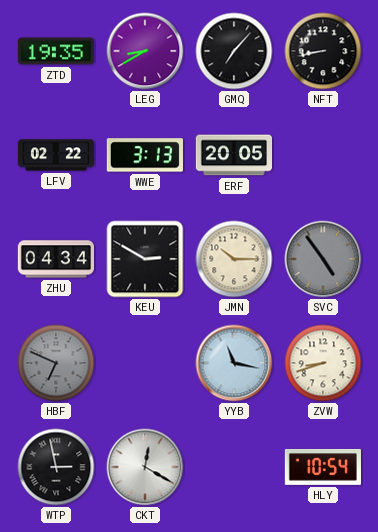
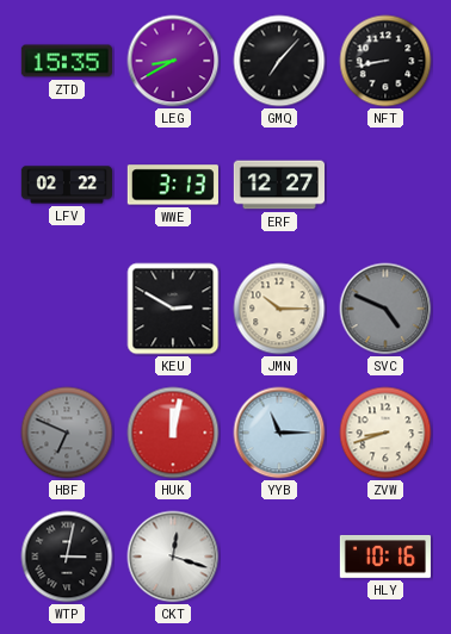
ZTD: 19:35 -> 15:35
ERF: 20:05 -> 12:27
ZHU: 04:34 -> none
SVC: 4:54 -> 4:49
HUK: none -> 12:02
YYB: 11:17 -> 11:15
WTP: 2:58 -> 3:02
CKT: 12:20 -> 12:18
HLY: 10:54 -> 10:16
